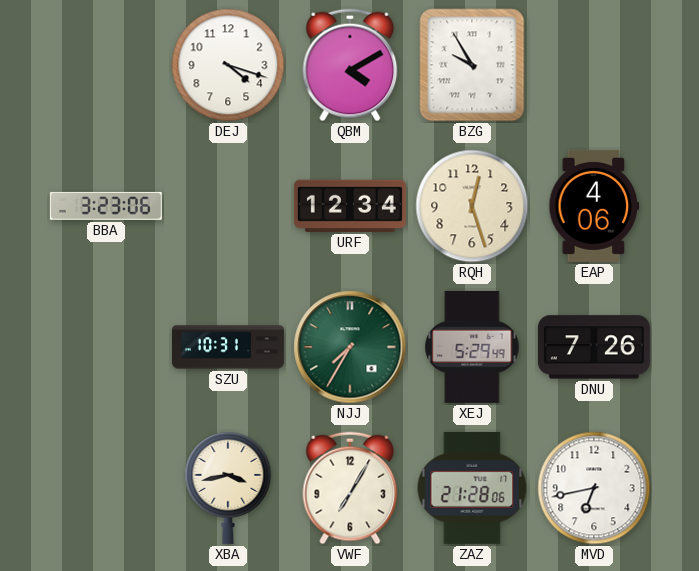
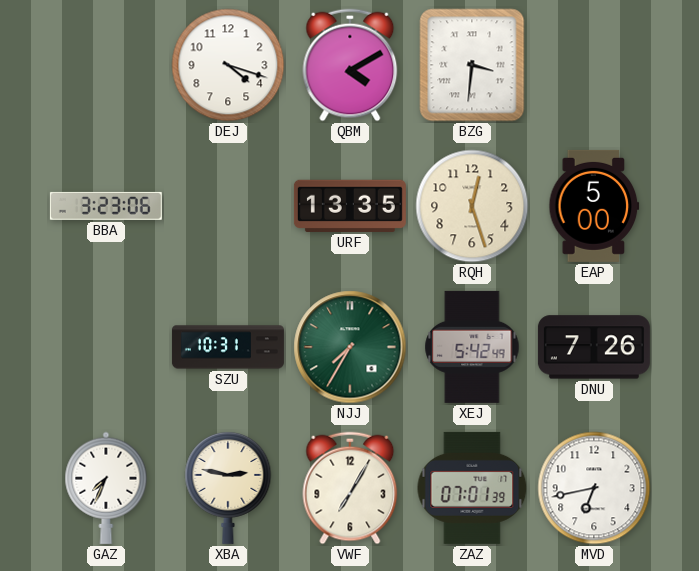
BZG: 9:55 -> 3:31
URF: 12:34 -> 13:35
EAP: 4:06 -> 5:00
XEJ: 5:29 -> 5:42
GAZ: none -> 7:34
XBA: 3:43 -> 2:47
ZAZ: 21:28 -> 07:01
